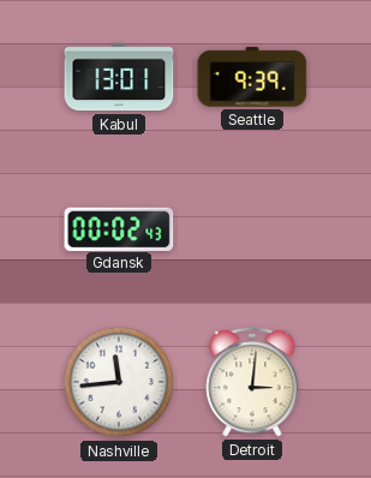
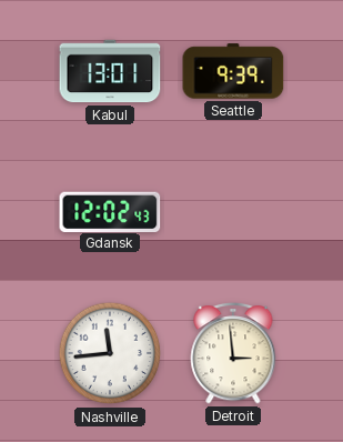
Gdansk: 00:02 -> 12:02
Detroit: 3:01 -> 2:59
